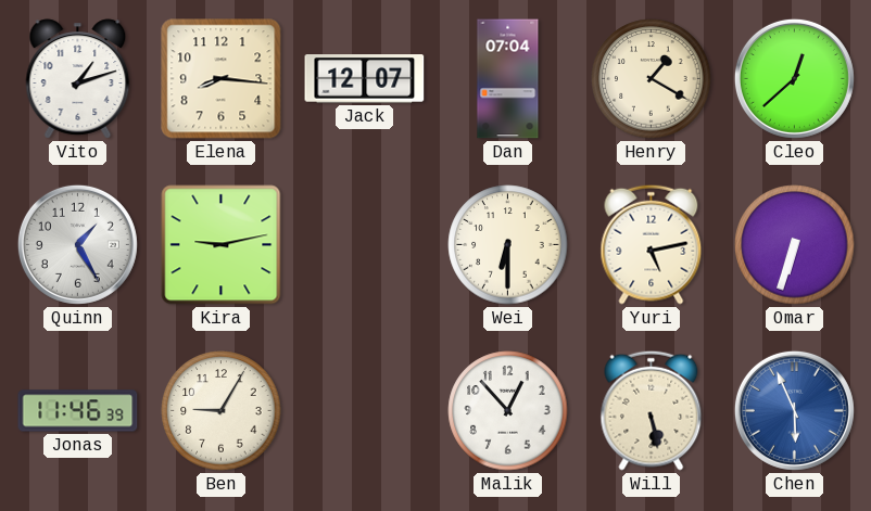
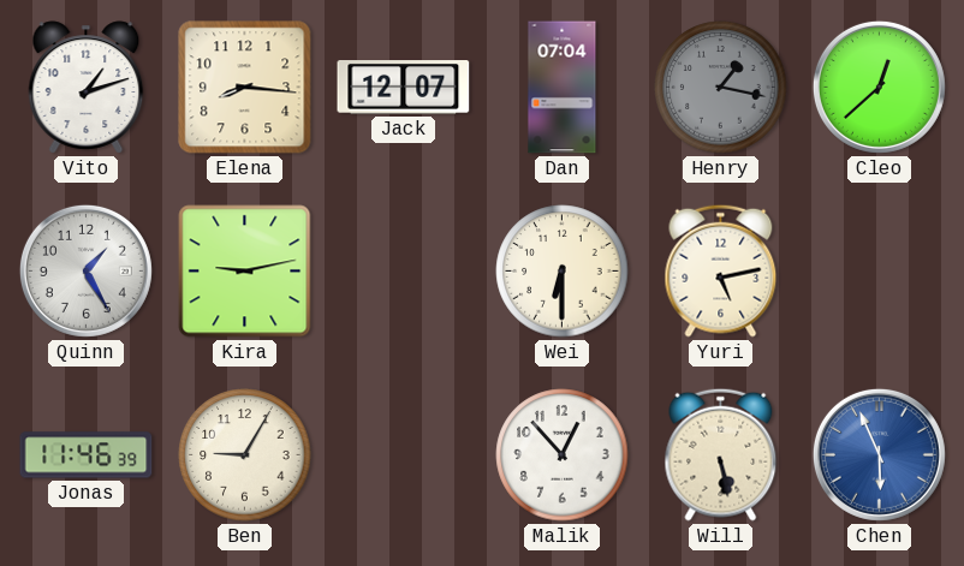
Henry: 1:20 -> 1:17
Henry dial: cream -> grey
Omar: 6:33 -> none
